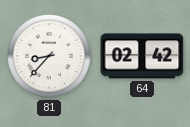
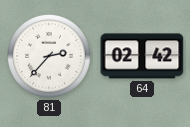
81: 8:37 -> 2:37
